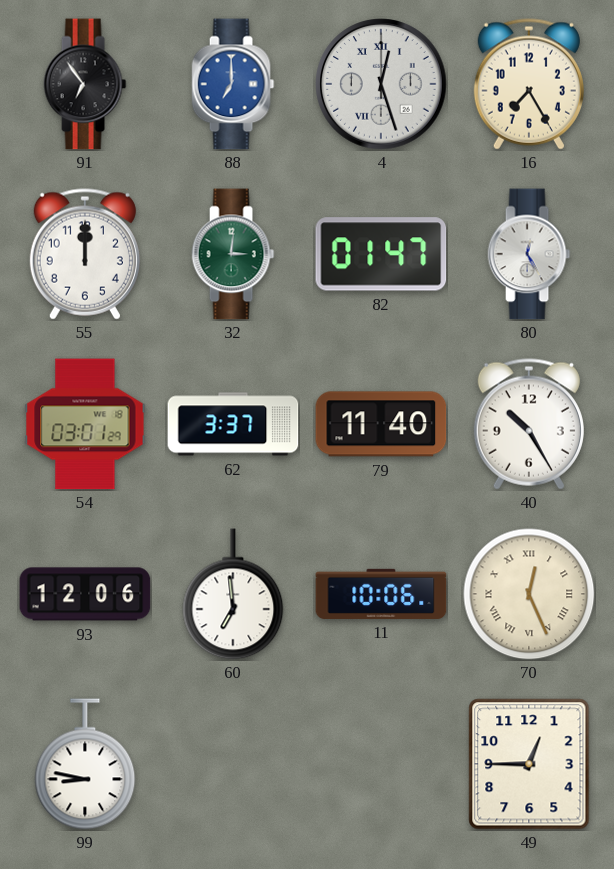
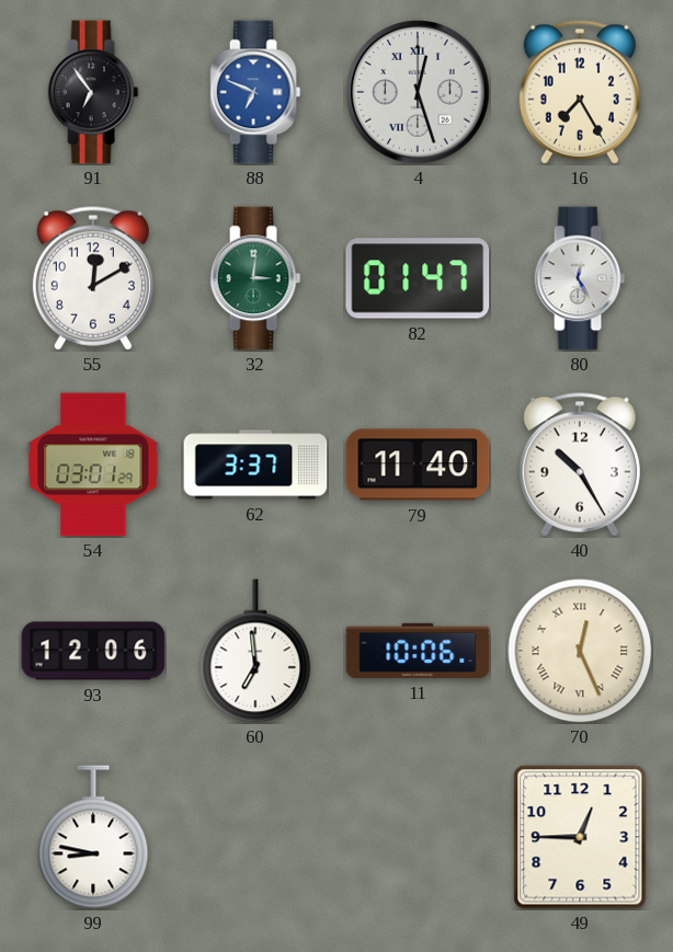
88: 7:00 -> 6:49
55: 12:00 -> 12:10
